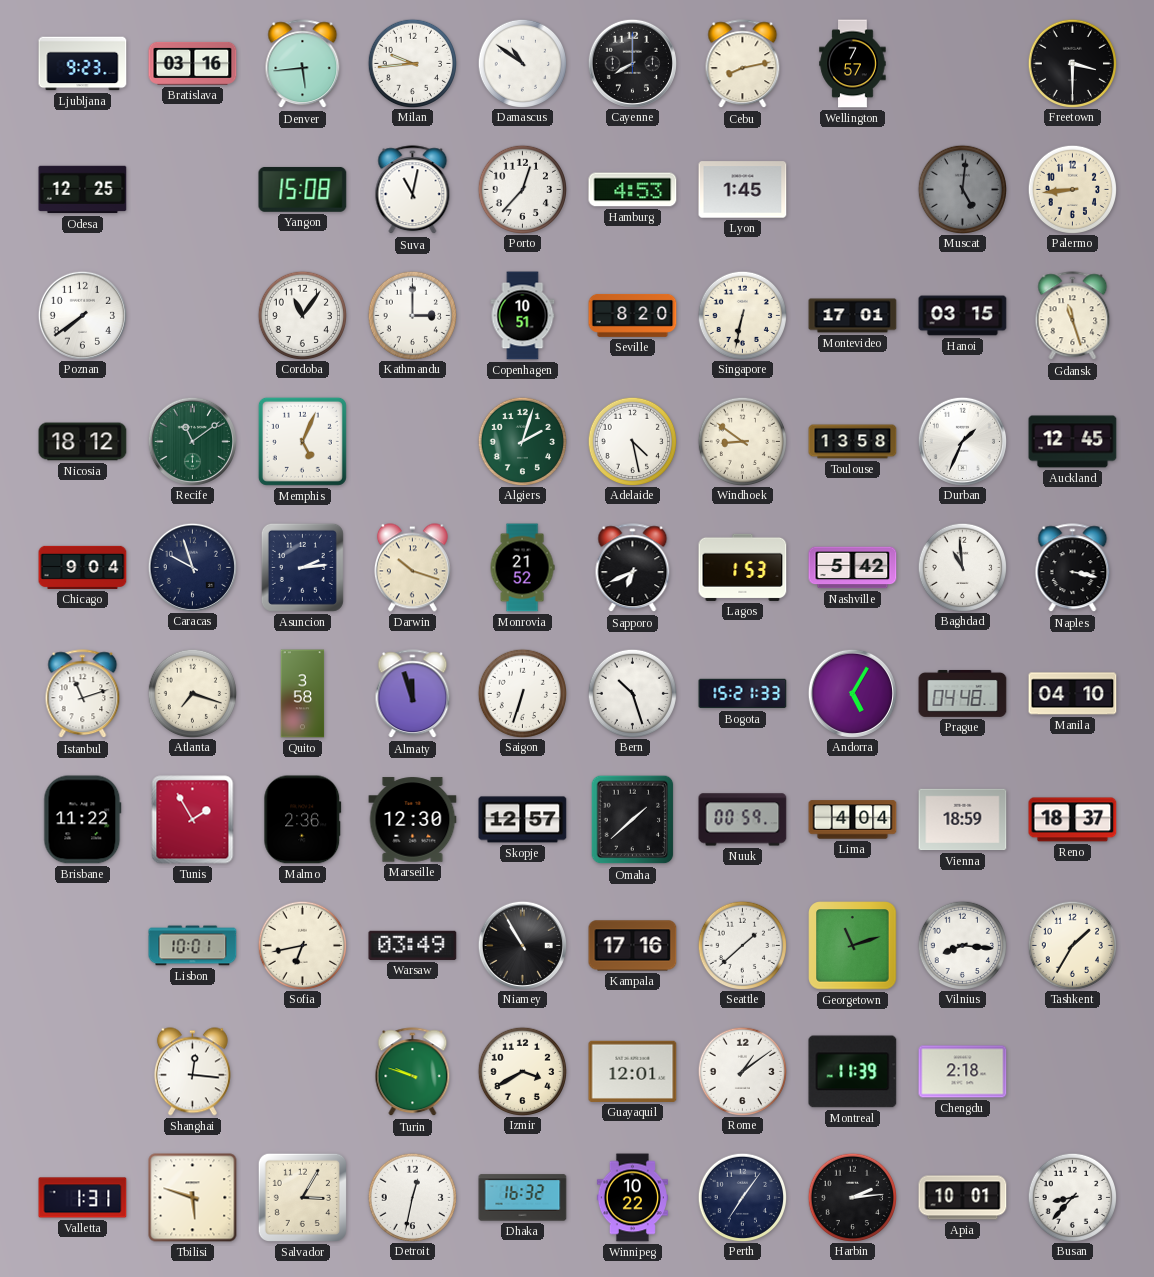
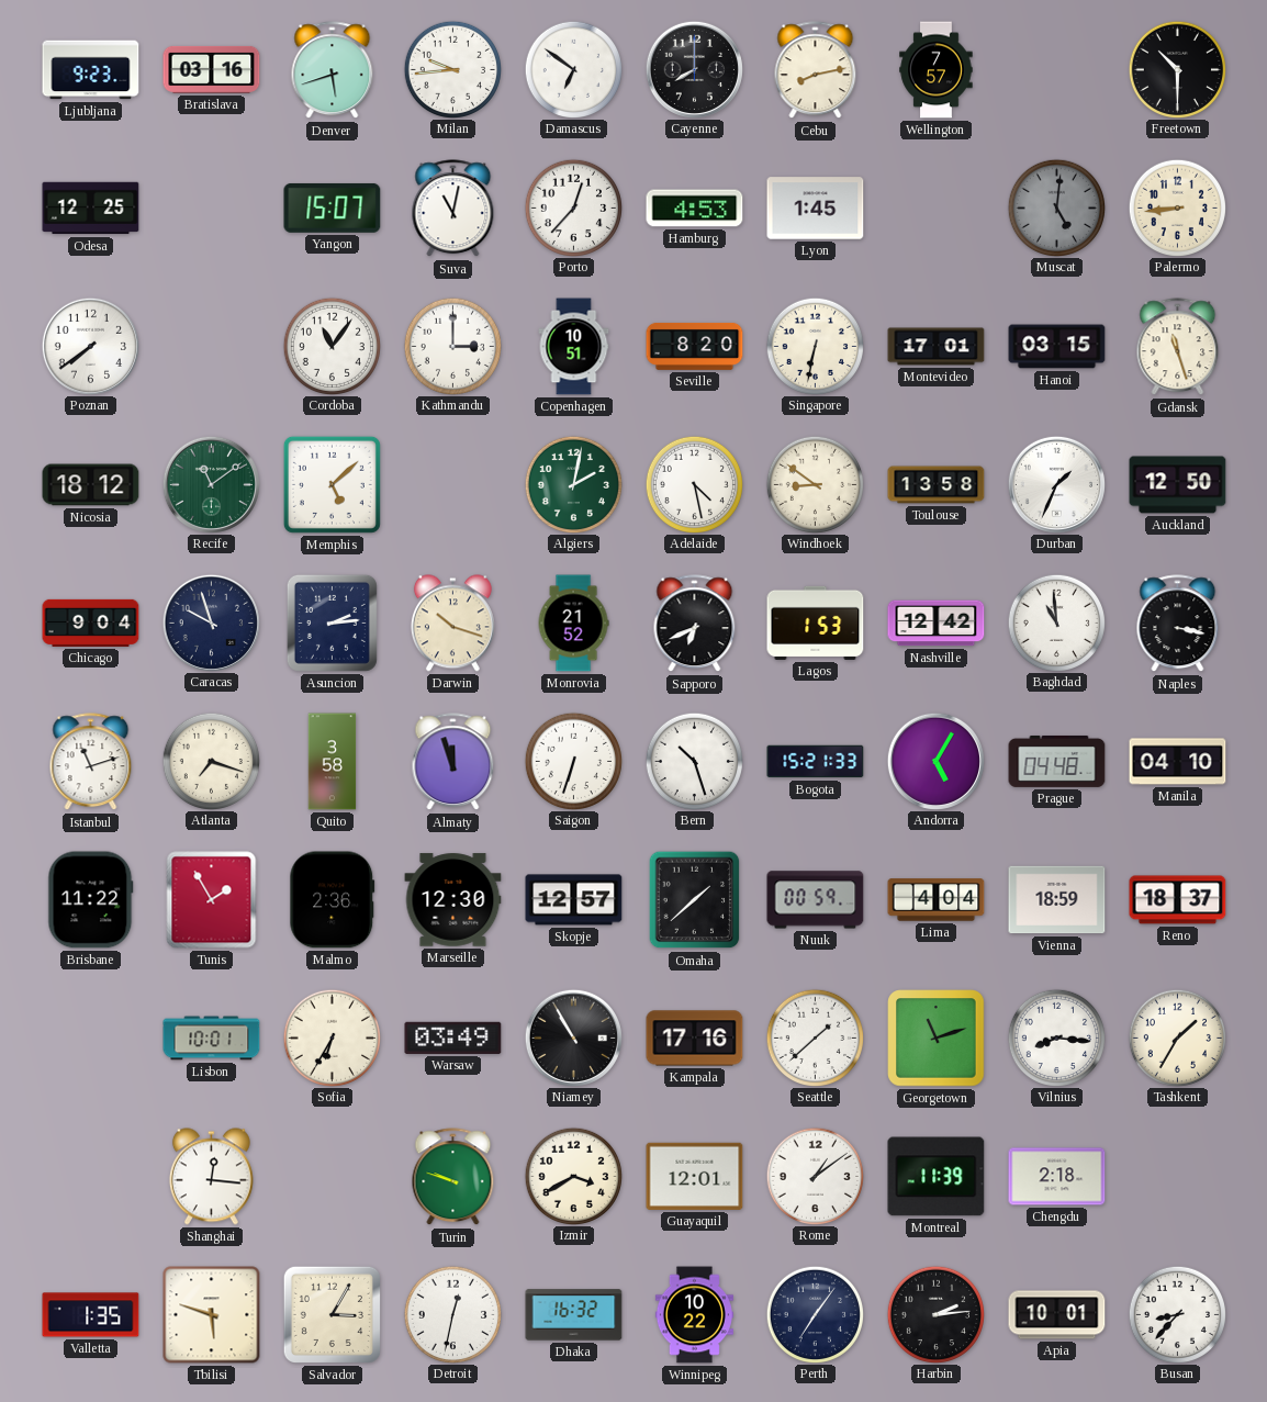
Denver: 5:44 -> 5:42
Damascus: 10:51 -> 6:51
Freetown: 3:30 -> 10:30
Yangon: 15:08 -> 15:07
Memphis: 5:04 -> 5:08
Algiers: 2:03 -> 2:02
Auckland: 12:45 -> 12:50
Nashville: 5:42 -> 12:42
Sofia: 6:43 -> 6:35
Valletta: 1:31 -> 1:35
